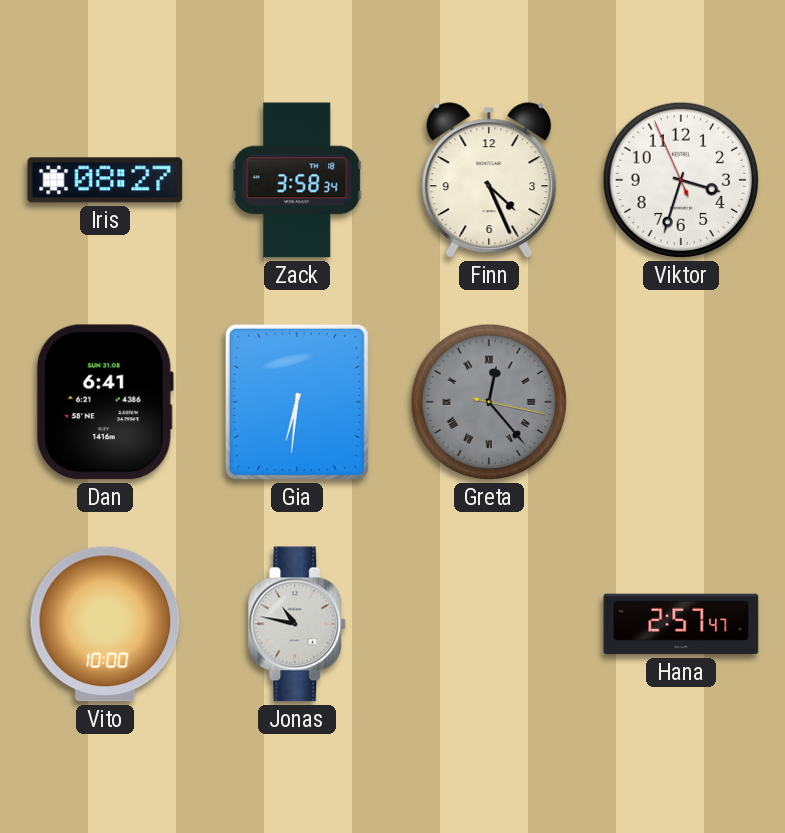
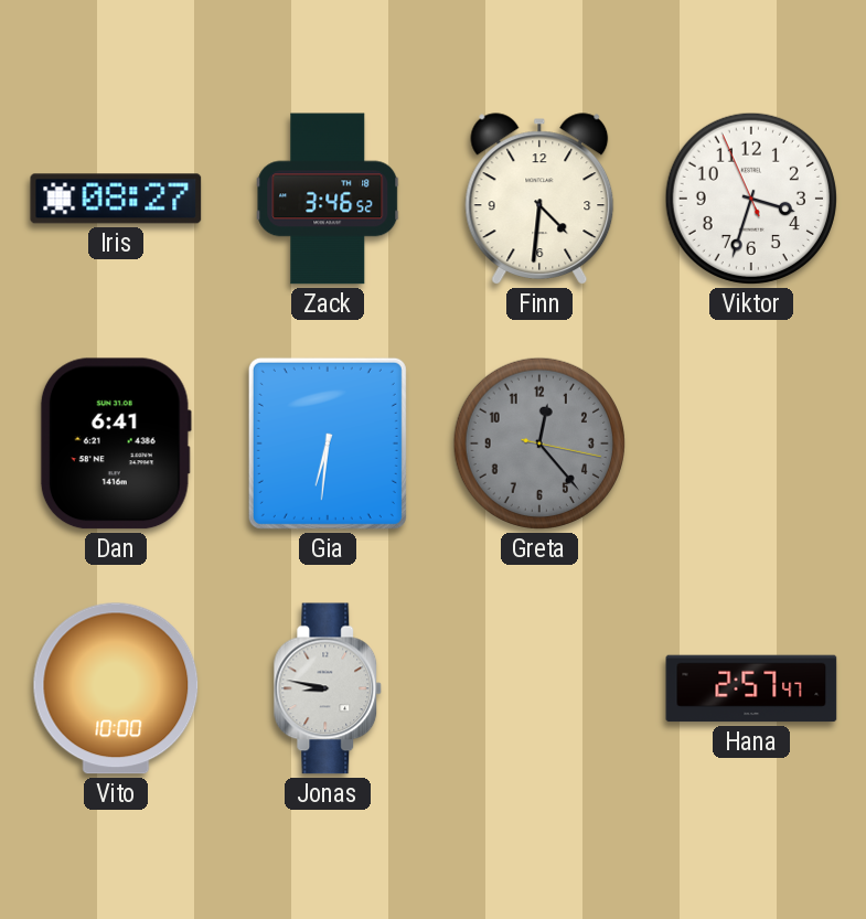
Zack: 3:58 -> 3:46
Finn: 4:26 -> 4:31
Greta numerals: Roman -> Arabic
Jonas: 10:47 -> 8:47
